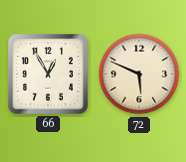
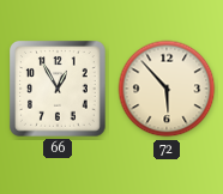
72: 5:49 -> 5:53
